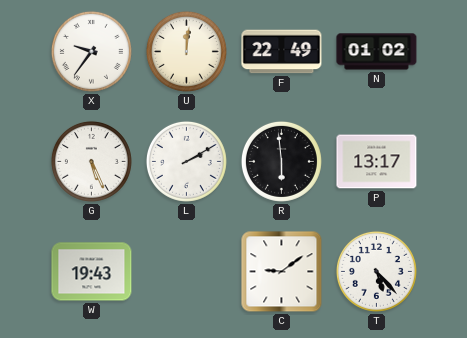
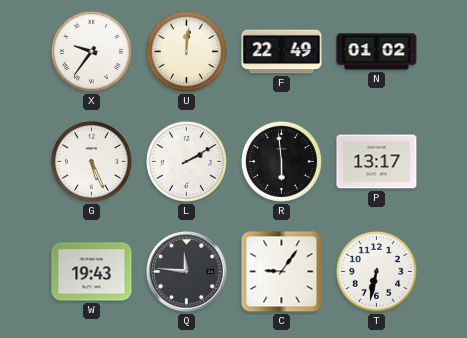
Q: none -> 11:46
C: 9:09 -> 9:06
T: 5:23 -> 6:32
